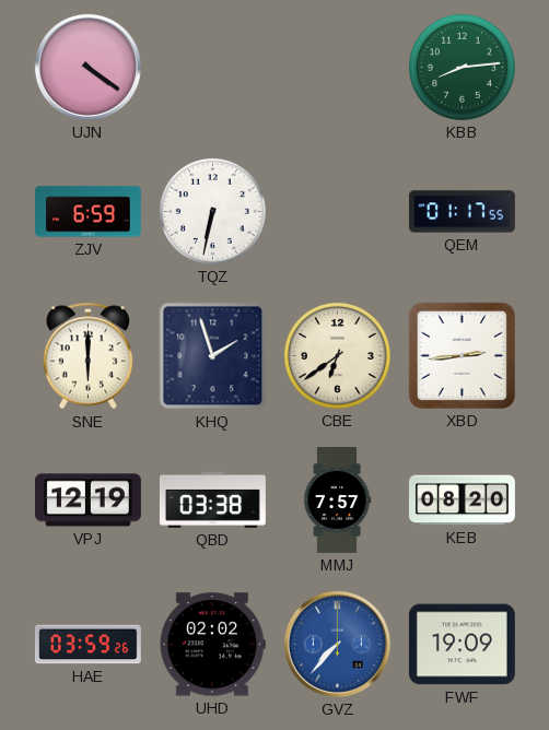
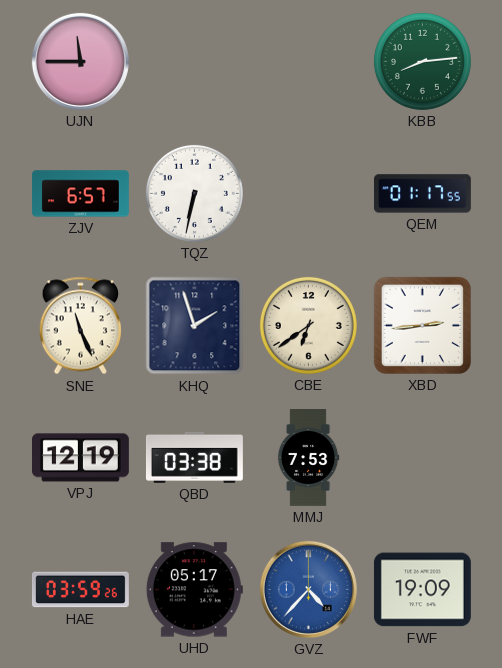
UJN: 4:21 -> 11:45
ZJV: 6:59 -> 6:57
SNE: 6:00 -> 11:26
MMJ: 7:57 -> 7:53
KEB: 08:20 -> none
UHD: 02:02 -> 05:17
GVZ: 7:37 -> 4:37
